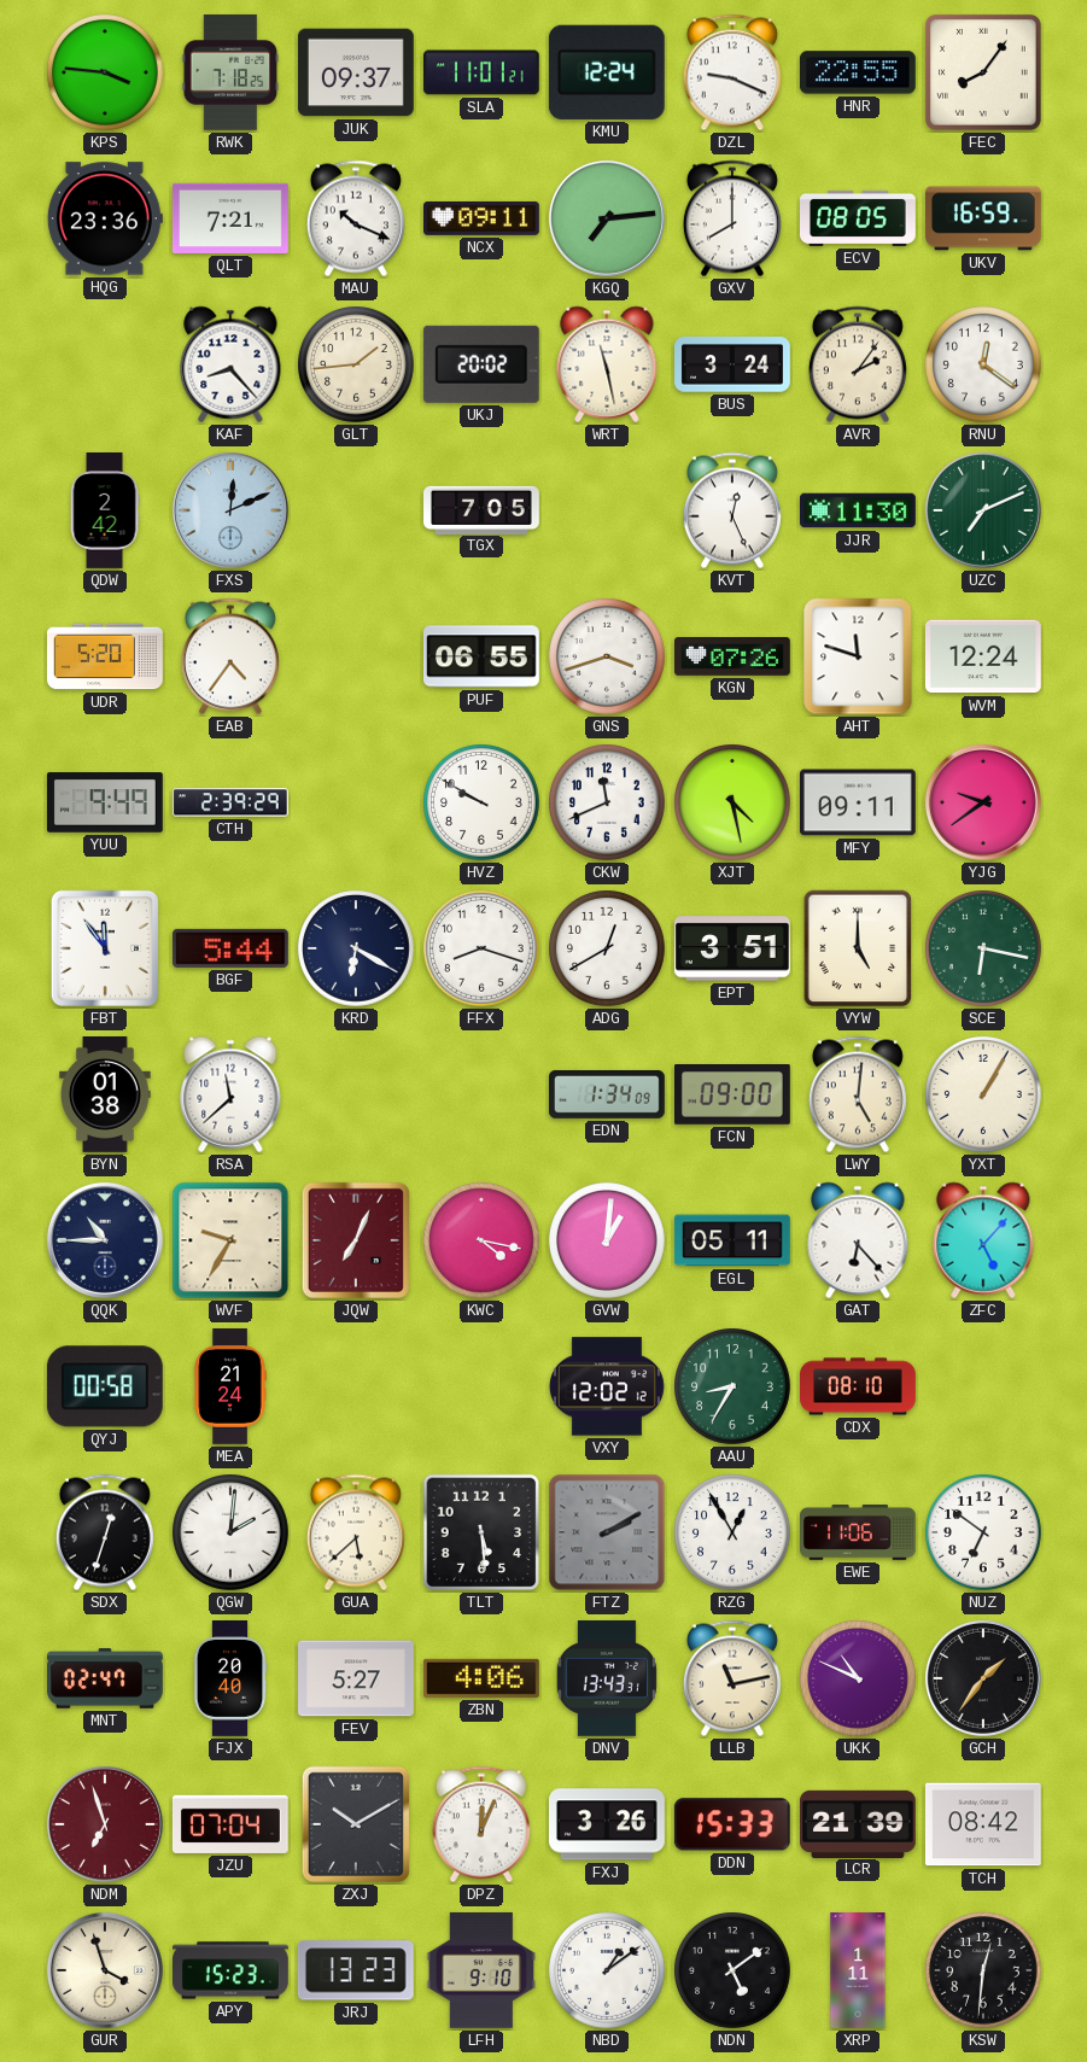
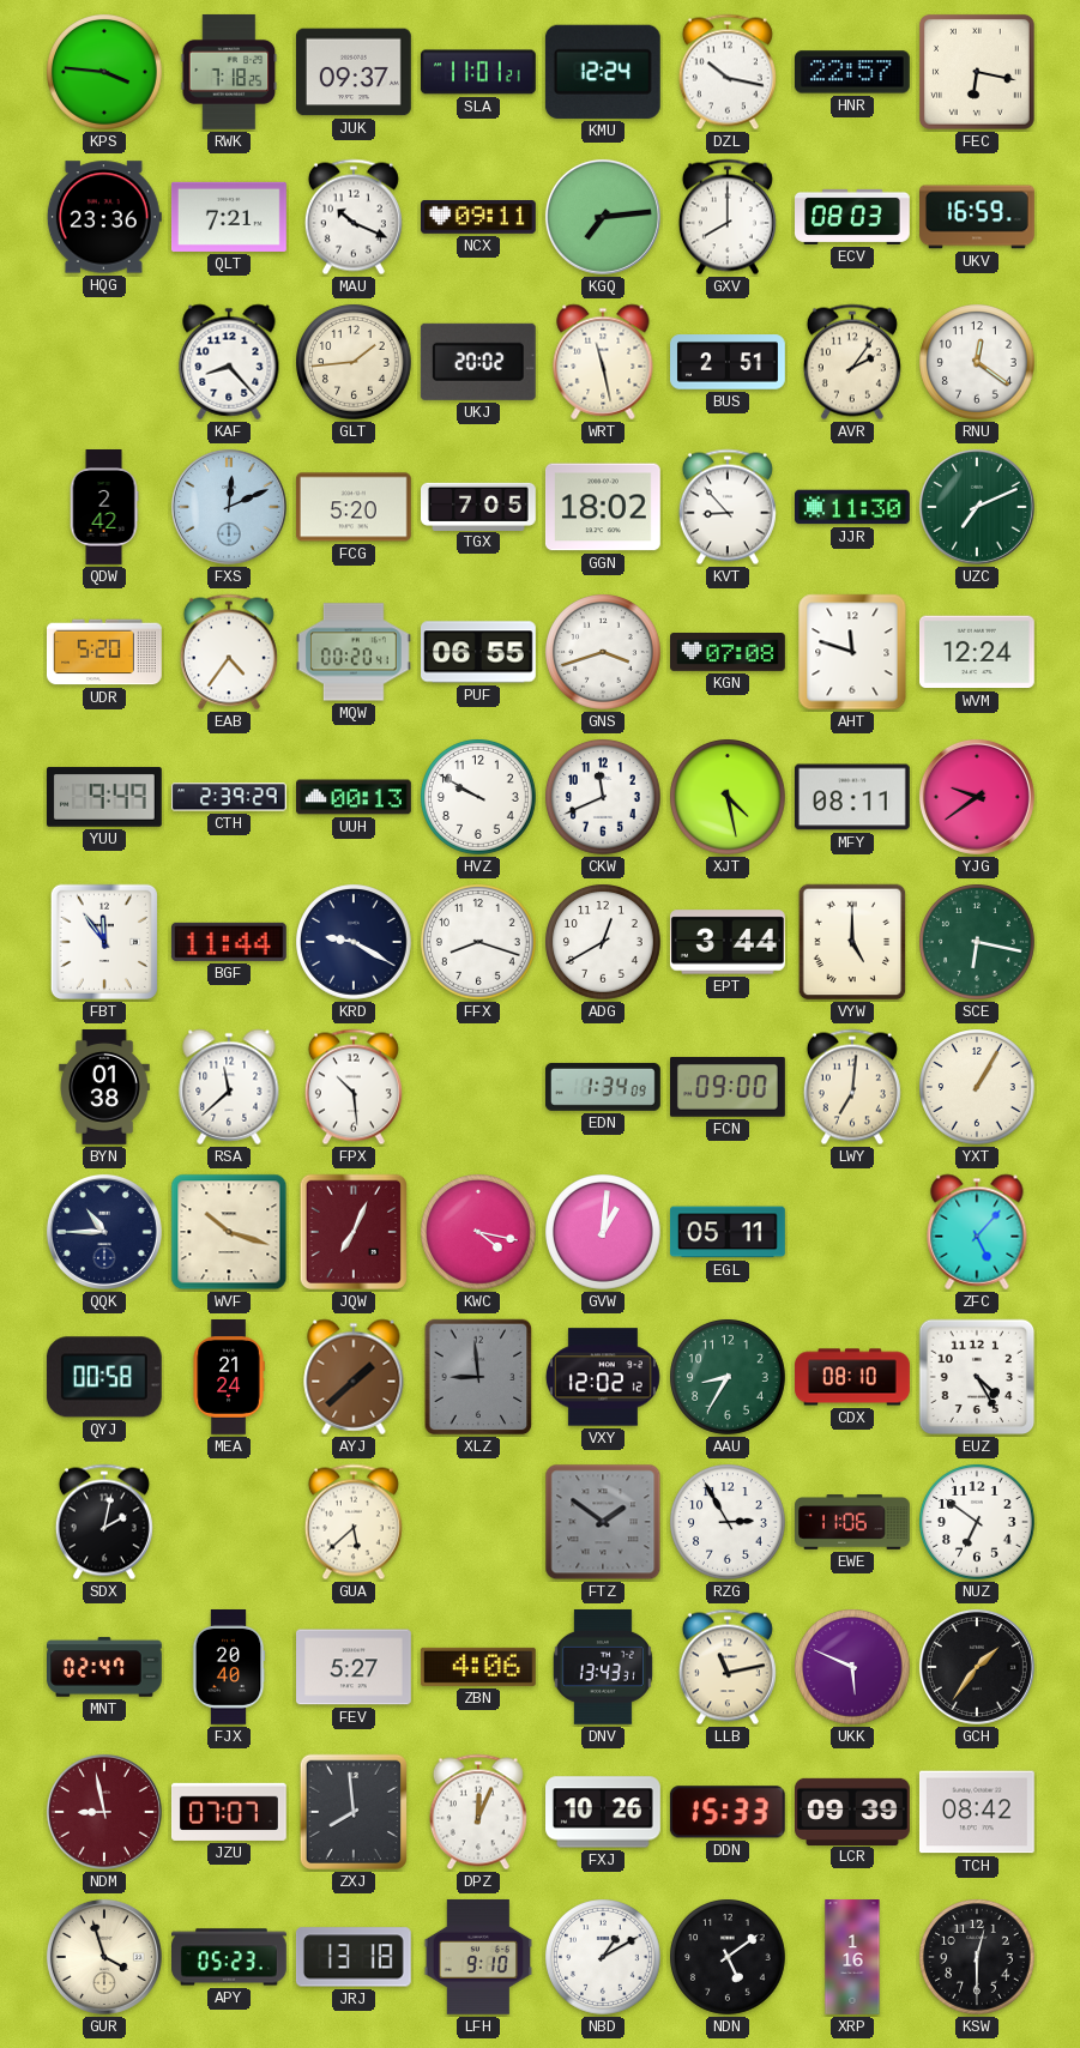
DZL: 9:19 -> 10:17
HNR: 22:55 -> 22:57
FEC: 8:06 -> 6:17
ECV: 08:05 -> 08:03
BUS: 3:24 -> 2:51
FCG: none -> 5:20
GGN: none -> 18:02
KVT: 12:26 -> 8:53
MQW: none -> 00:20
KGN: 07:26 -> 07:08
UUH: none -> 00:13
MFY: 09:11 -> 08:11
BGF: 5:44 -> 11:44
KRD: 6:20 -> 9:20
EPT: 3:51 -> 3:44
FPX: none -> 10:29
LWY: 5:01 -> 7:01
WVF: 9:35 -> 10:18
GAT: 6:23 -> none
AYJ: none -> 1:38
XLZ: none -> 8:59
EUZ: none -> 4:25
SDX: 12:33 -> 2:02
QGW: 2:01 -> none
TLT: 5:29 -> none
FTZ: 2:10 -> 1:51
RZG: 12:55 -> 2:55
UKK: 10:49 -> 5:49
NDM: 6:57 -> 8:58
JZU: 07:04 -> 07:07
ZXJ: 10:10 -> 7:59
FXJ: 3:26 -> 10:26
LCR: 21:39 -> 09:39
APY: 15:23 -> 05:23
JRJ: 13:23 -> 13:18
NBD: 1:09 -> 1:10
XRP: 1:11 -> 1:16
KSW: 12:31 -> 12:30
